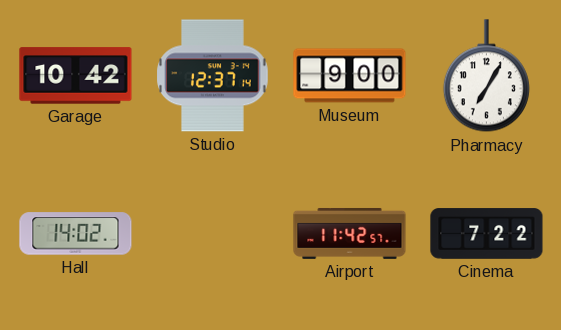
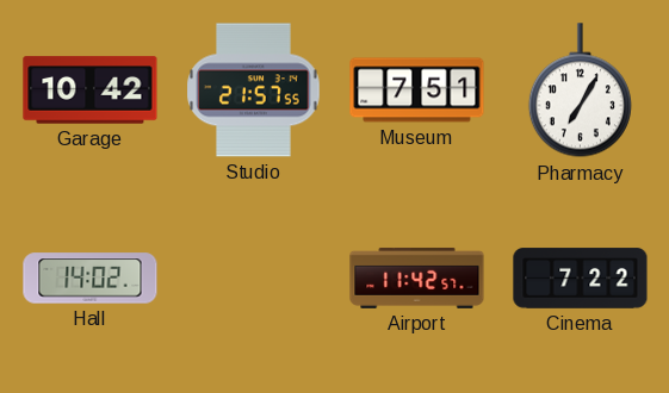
Studio: 12:37 -> 21:57
Museum: 9:00 -> 7:51
